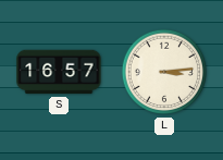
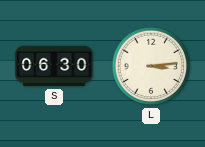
S: 16:57 -> 06:30
